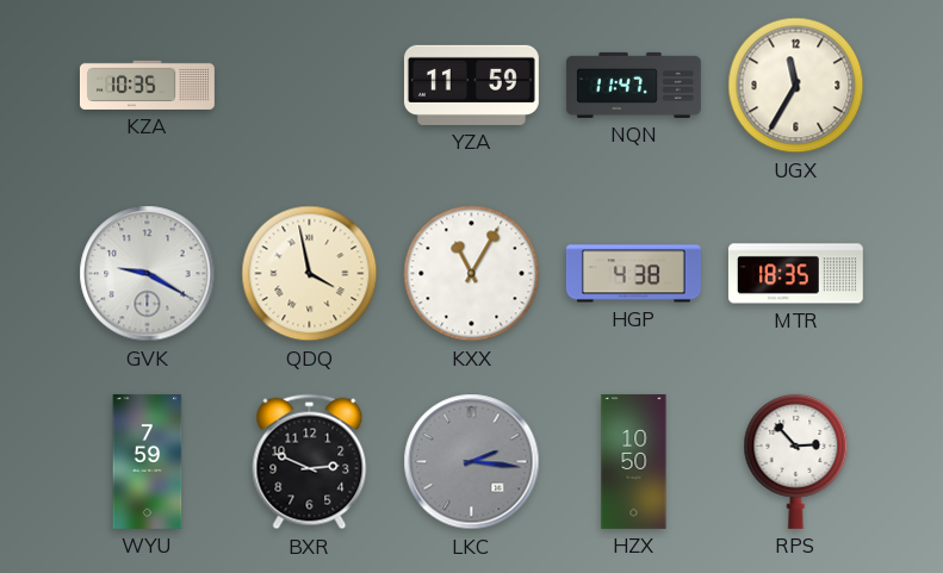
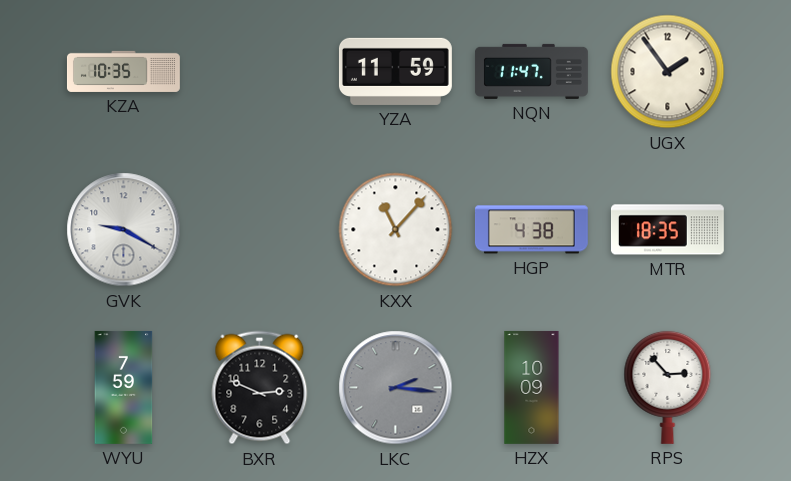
UGX: 11:35 -> 1:54
QDQ: 3:58 -> none
KXX: 11:05 -> 11:07
HZX: 10:50 -> 10:09
